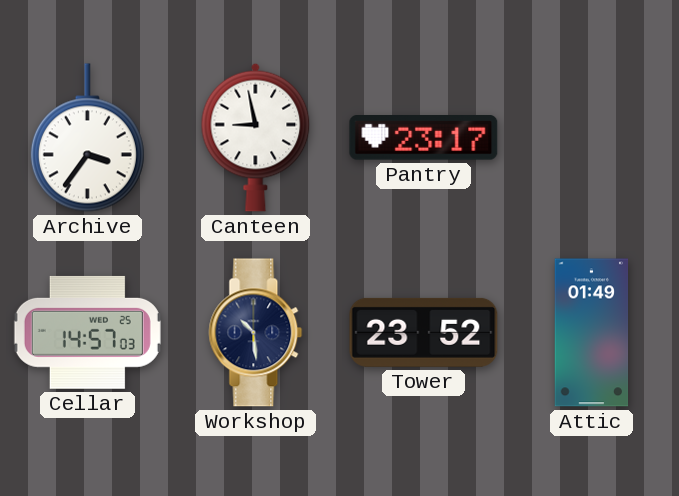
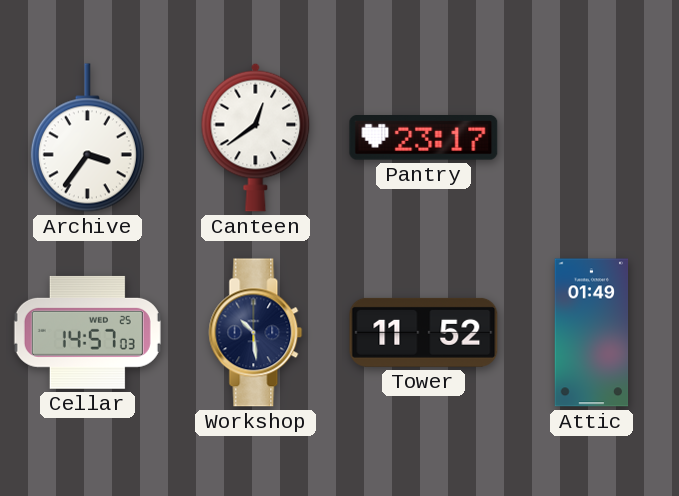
Canteen: 8:58 -> 12:39
Tower: 23:52 -> 11:52
